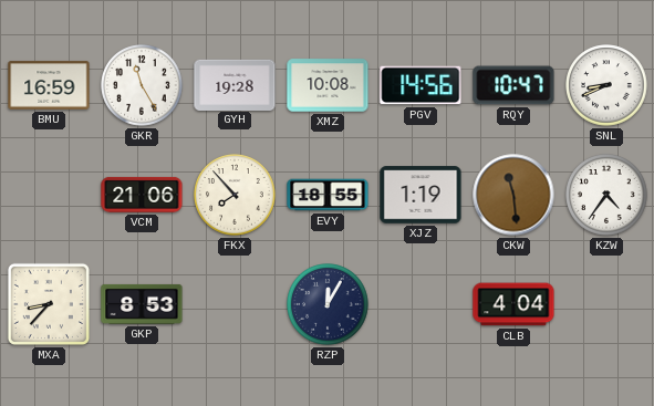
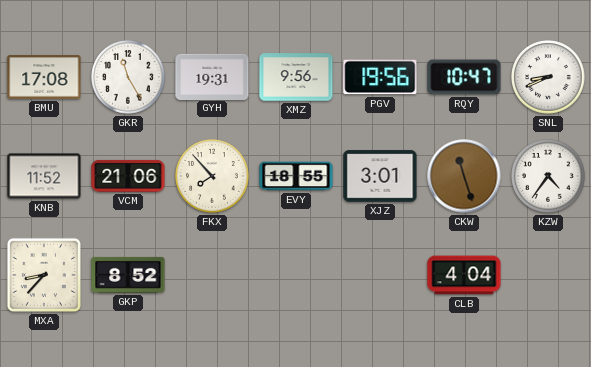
BMU: 16:59 -> 17:08
GYH: 19:28 -> 19:31
XMZ: 10:08 -> 9:56
PGV: 14:56 -> 19:56
KNB: none -> 11:52
XJZ: 1:19 -> 3:01
CKW: 11:29 -> 11:27
GKP: 8:53 -> 8:52
RZP: 12:05 -> none
